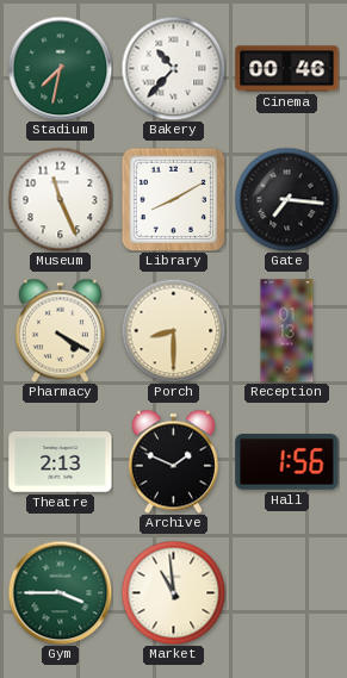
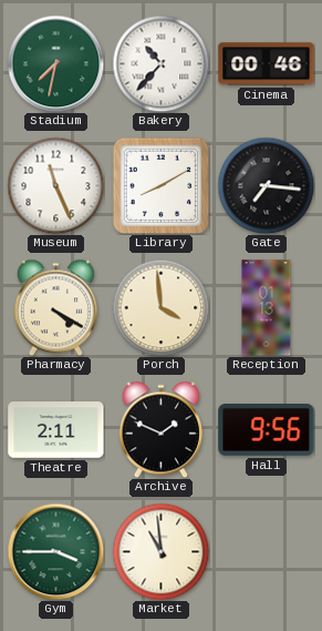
Porch: 8:30 -> 3:59
Theatre: 2:13 -> 2:11
Hall: 1:56 -> 9:56
